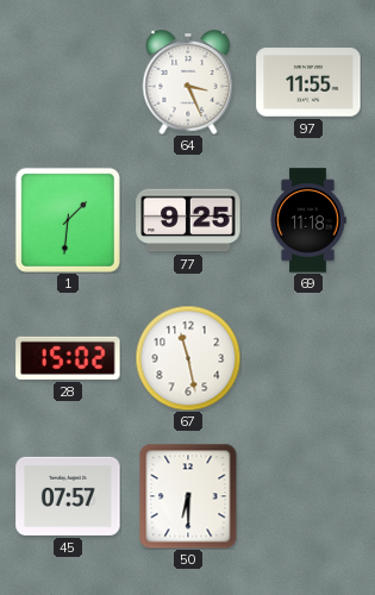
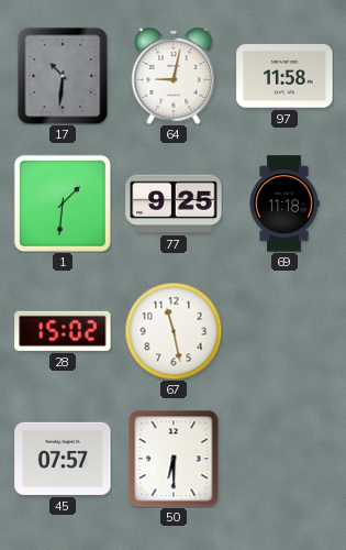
17: none -> 10:31
64: 3:26 -> 9:02
97: 11:55 -> 11:58
